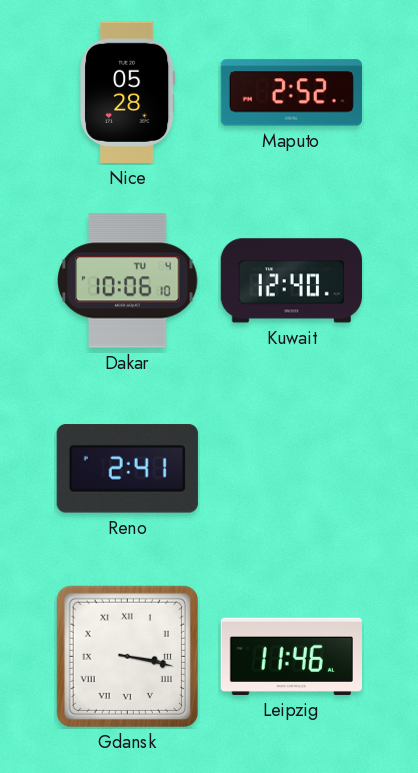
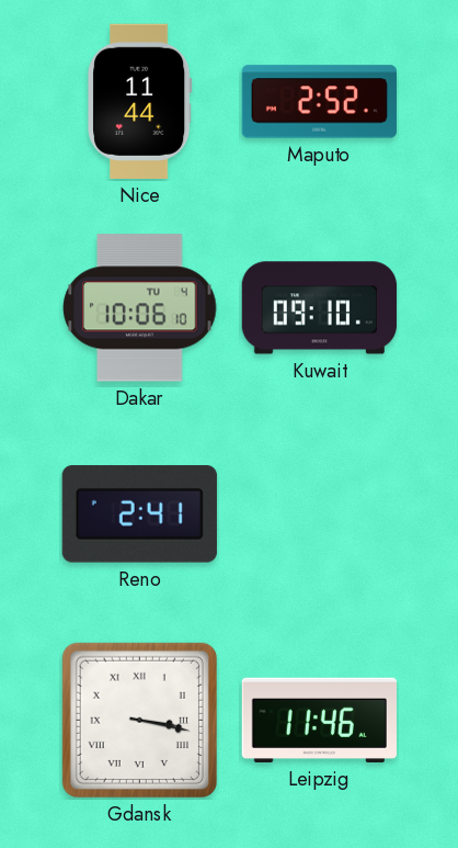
Nice: 05:28 -> 11:44
Kuwait: 12:40 -> 09:10
